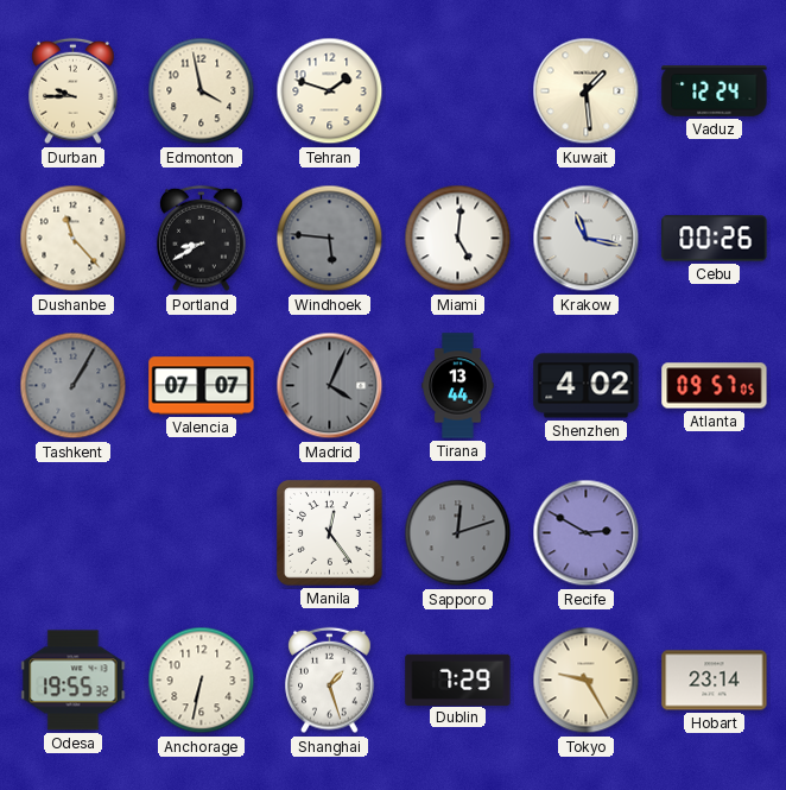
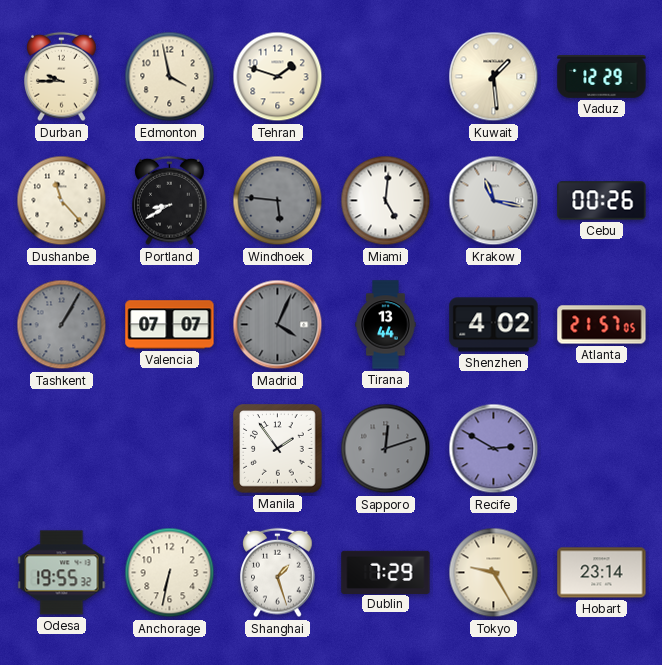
Vaduz: 12:24 -> 12:29
Atlanta: 09:57 -> 21:57
Manila: 12:24 -> 1:54
